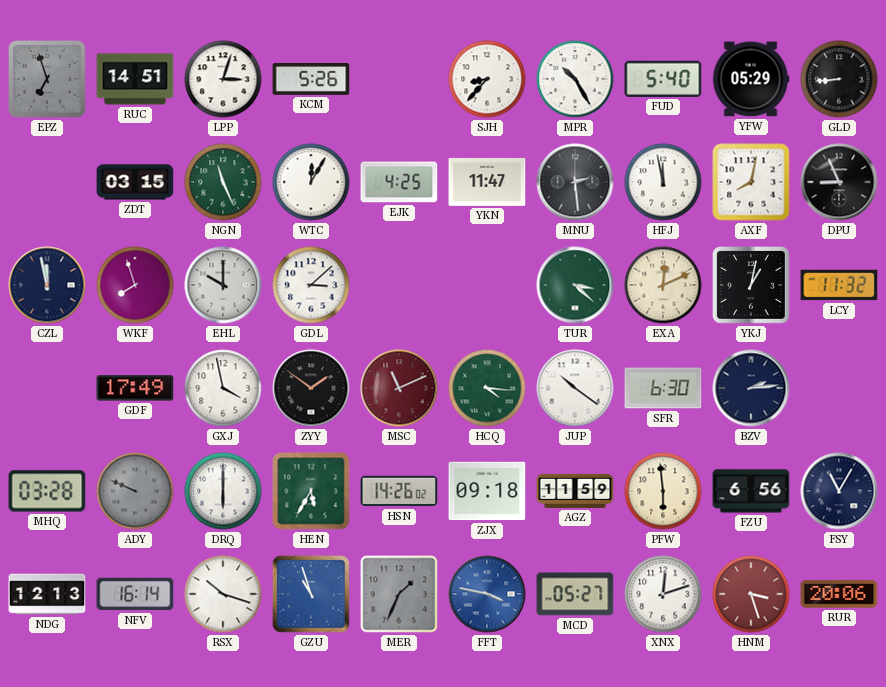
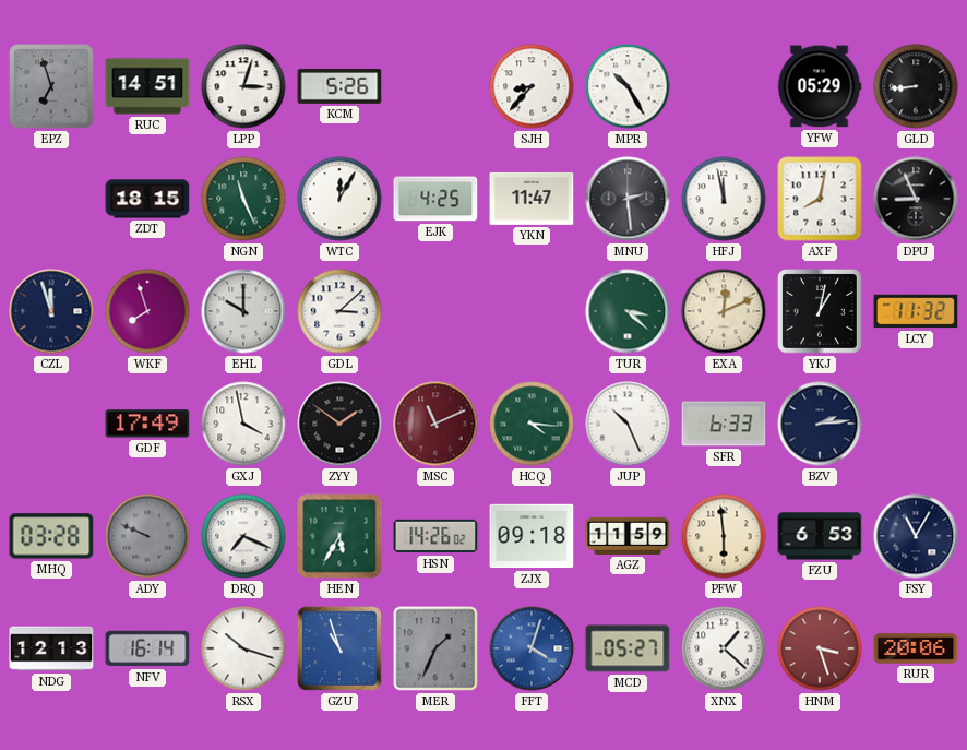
FUD: 5:40 -> none
ZDT: 03:15 -> 18:15
CZL: 11:58 -> 11:57
JUP: 10:21 -> 10:26
SFR: 6:30 -> 6:33
DRQ: 6:00 -> 7:19
FZU: 6:56 -> 6:53
FFT: 3:47 -> 4:03
XNX: 12:12 -> 1:22
